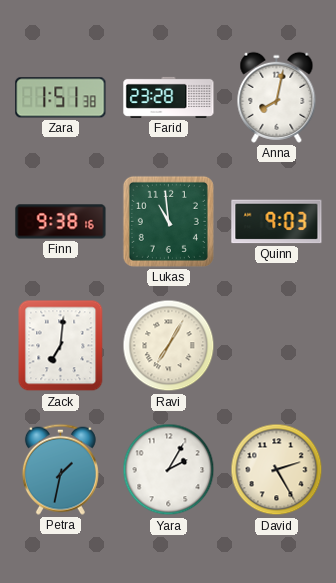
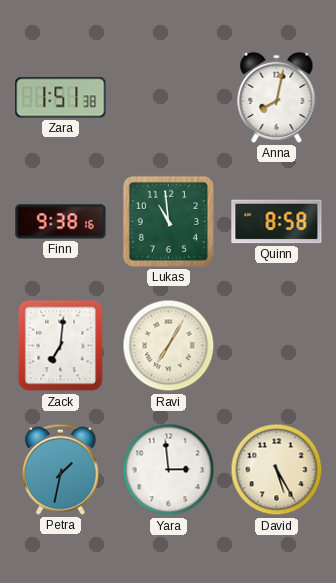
Farid: 23:28 -> none
Quinn: 9:03 -> 8:58
Yara: 2:05 -> 2:59
David: 2:25 -> 5:25
